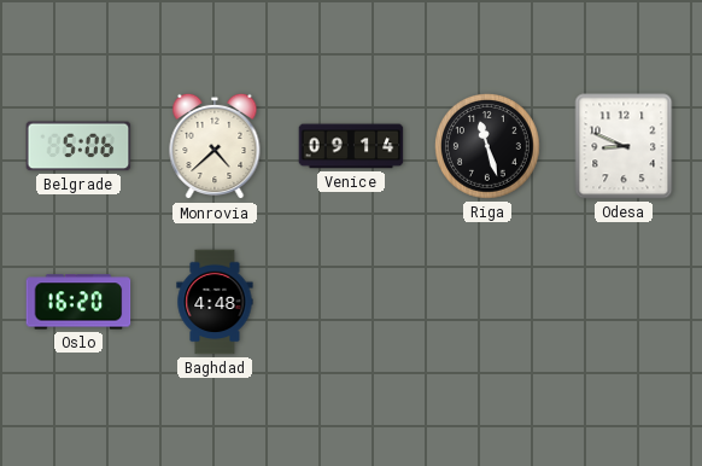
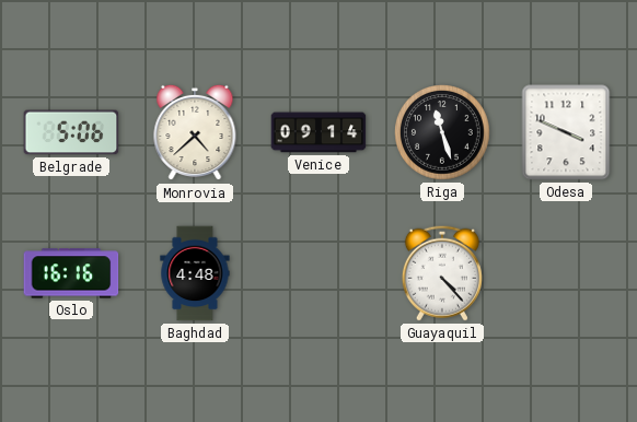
Odesa: 8:49 -> 3:49
Oslo: 16:20 -> 16:16
Guayaquil: none -> 4:23
